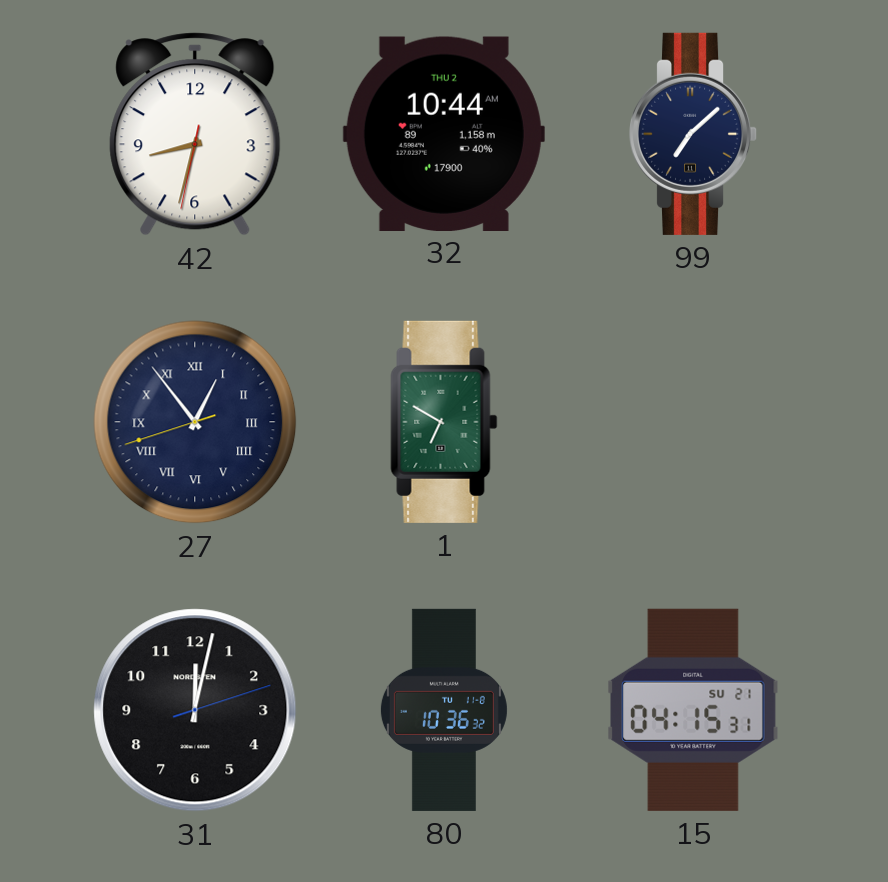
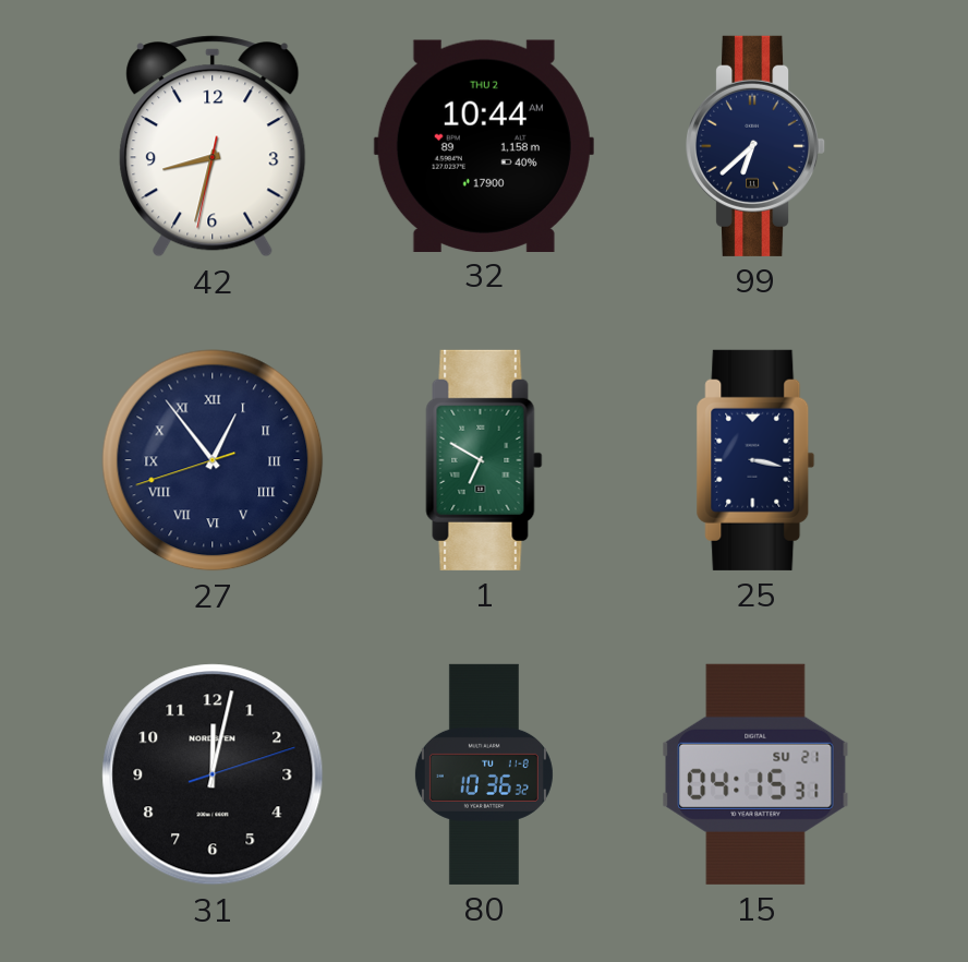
99: 7:08 -> 6:38
25: none -> 3:17
